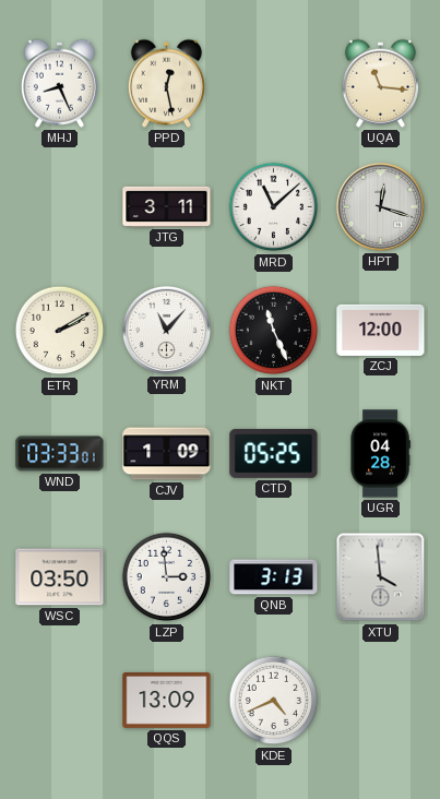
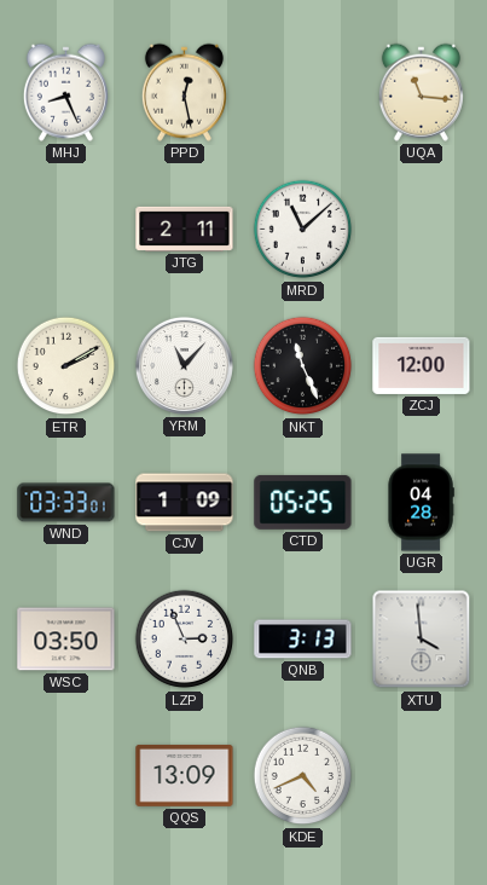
JTG: 3:11 -> 2:11
HPT: 12:18 -> none
LZP: 2:59 -> 2:56
